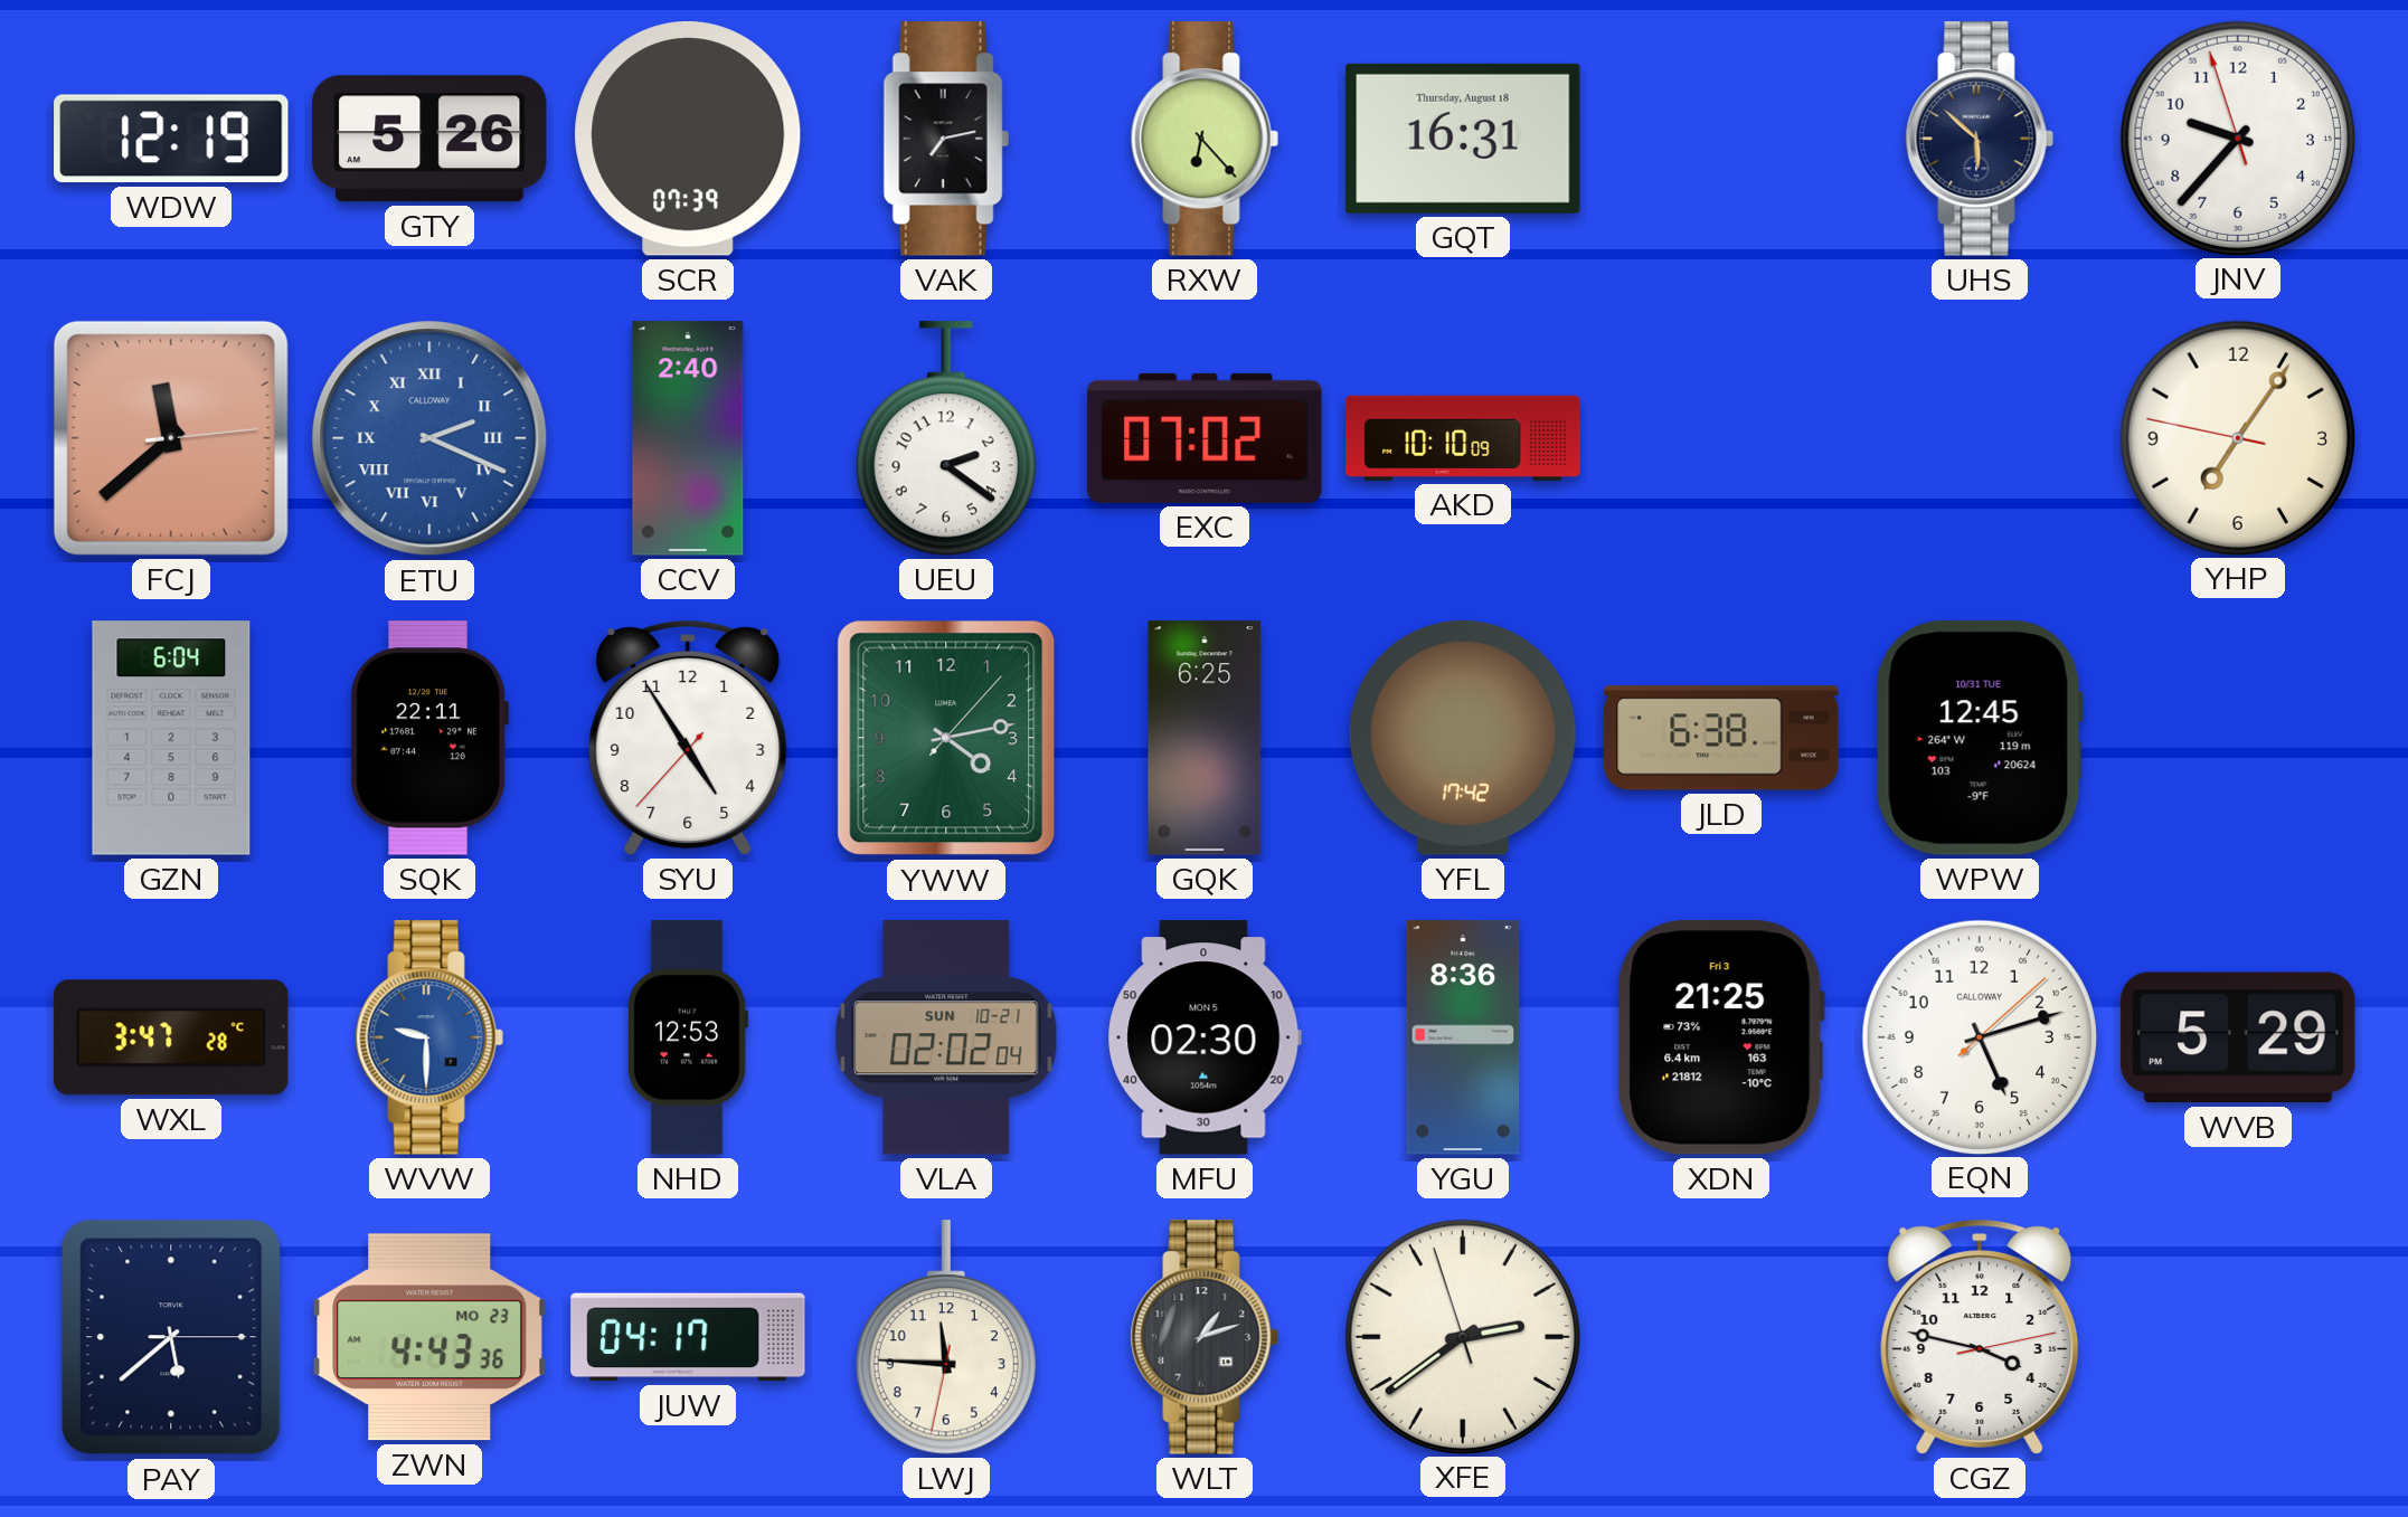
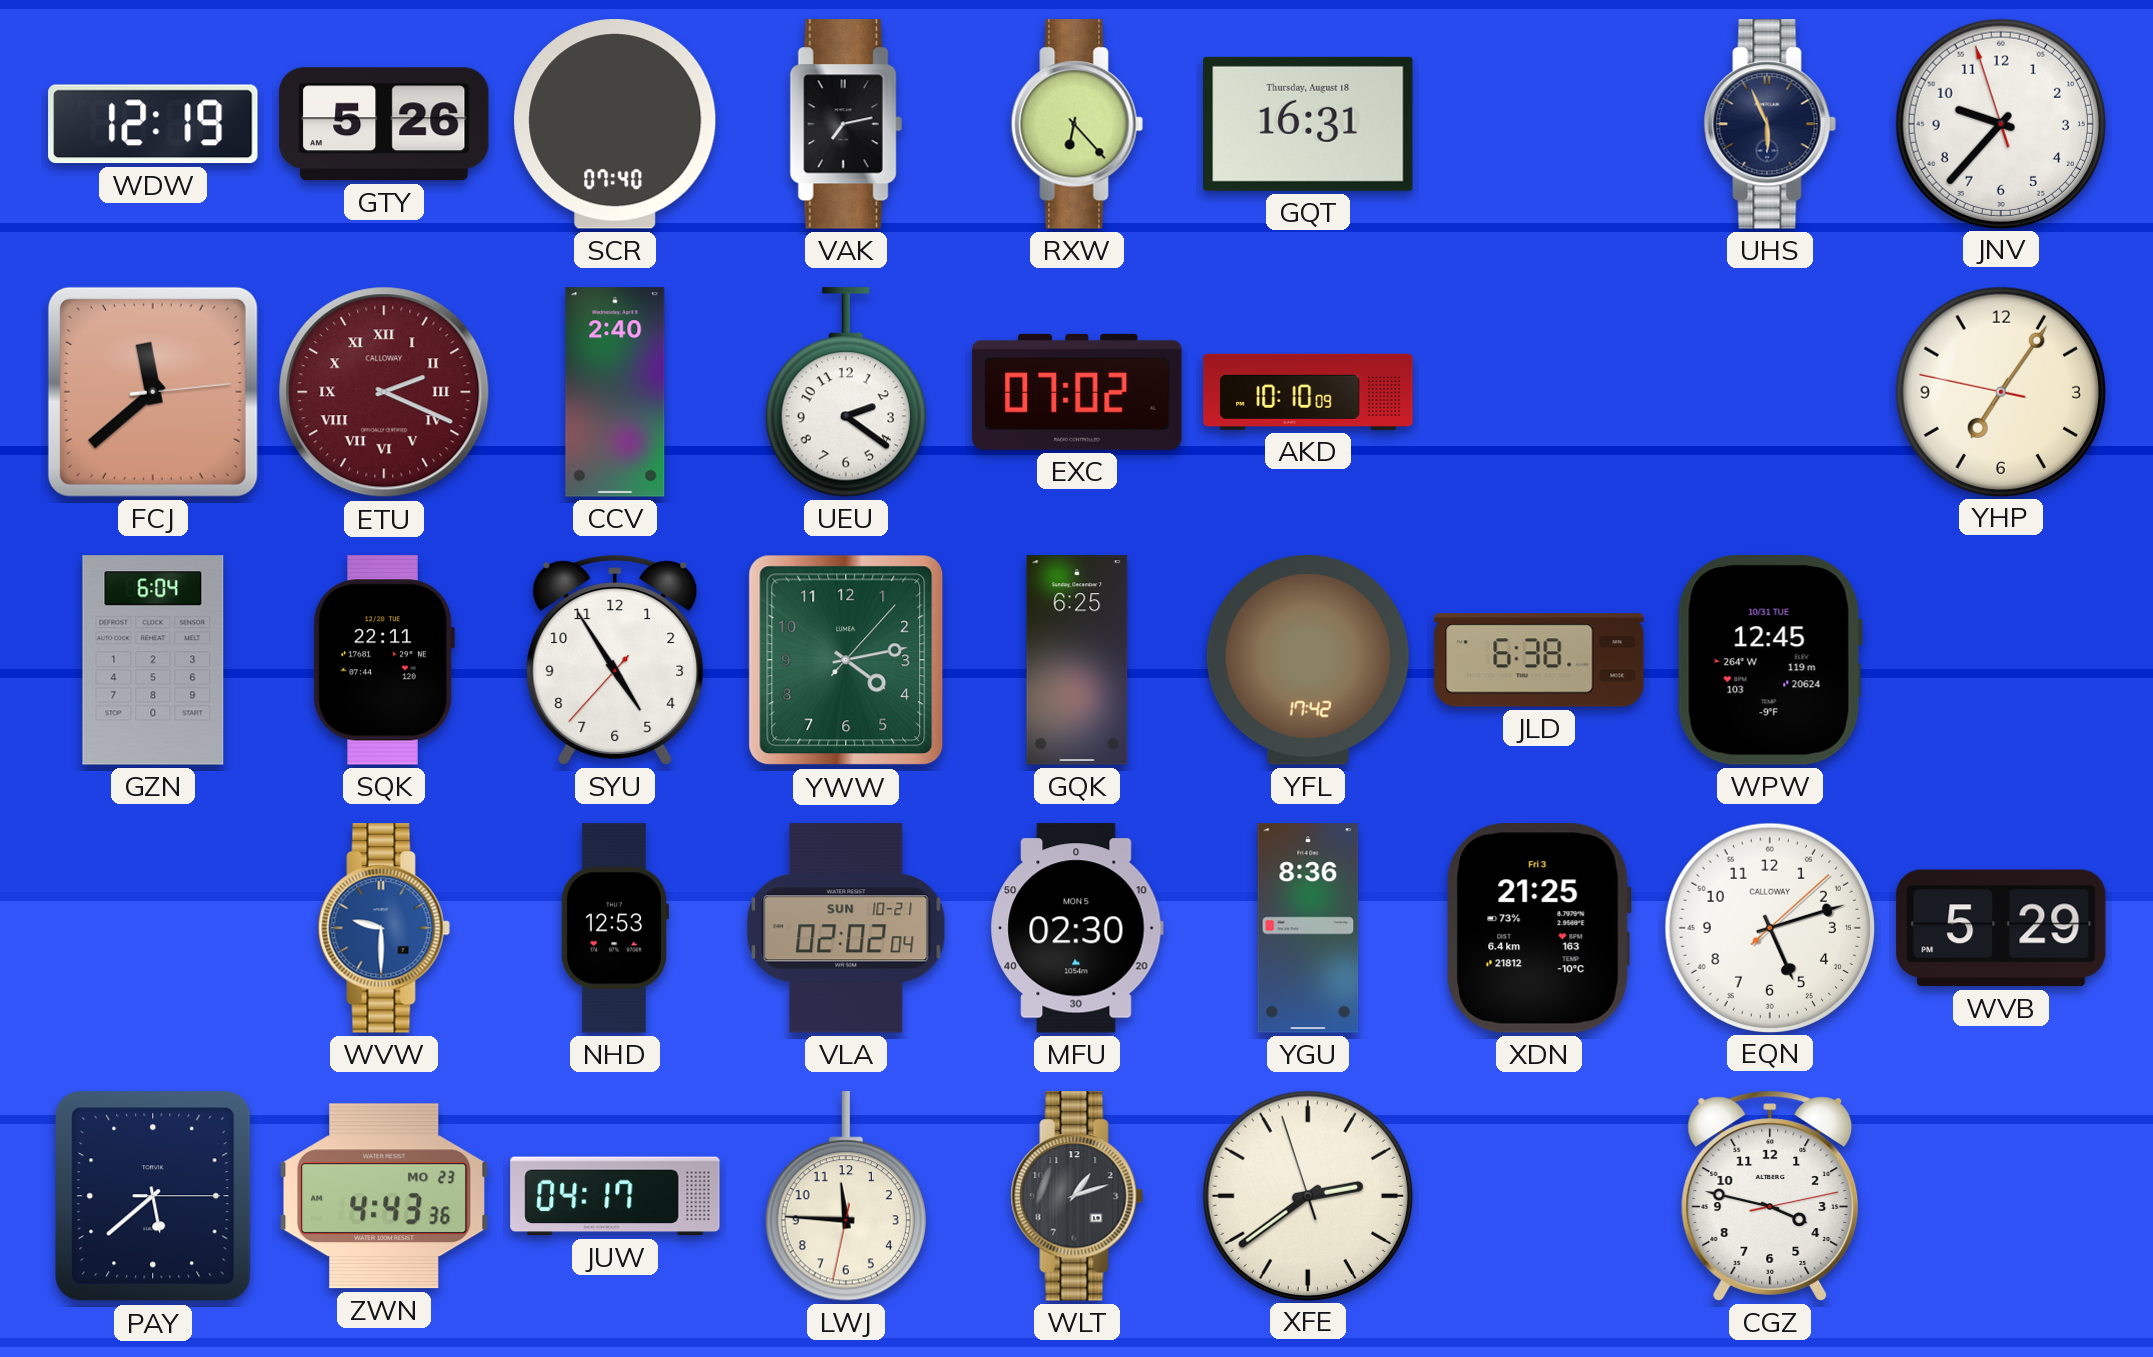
SCR: 07:39 -> 07:40
UHS: 5:52 -> 5:56
ETU dial: blue -> burgundy
WXL: 3:47 -> none
